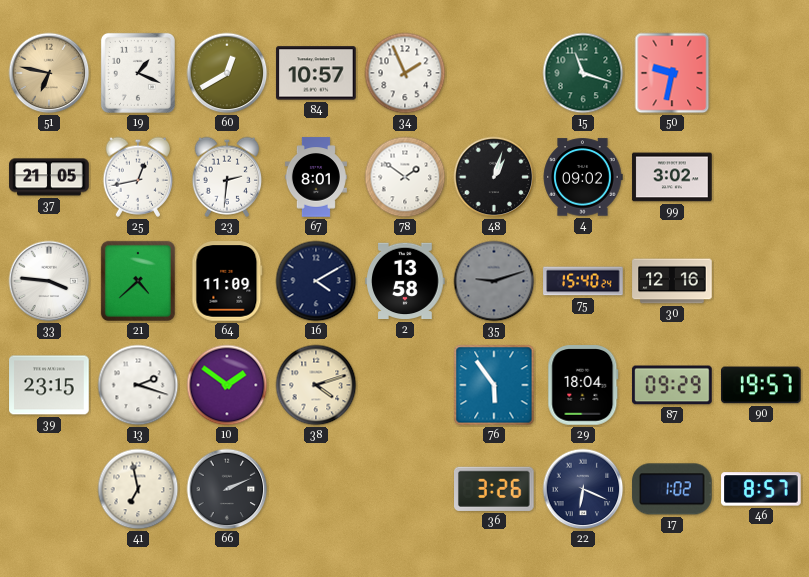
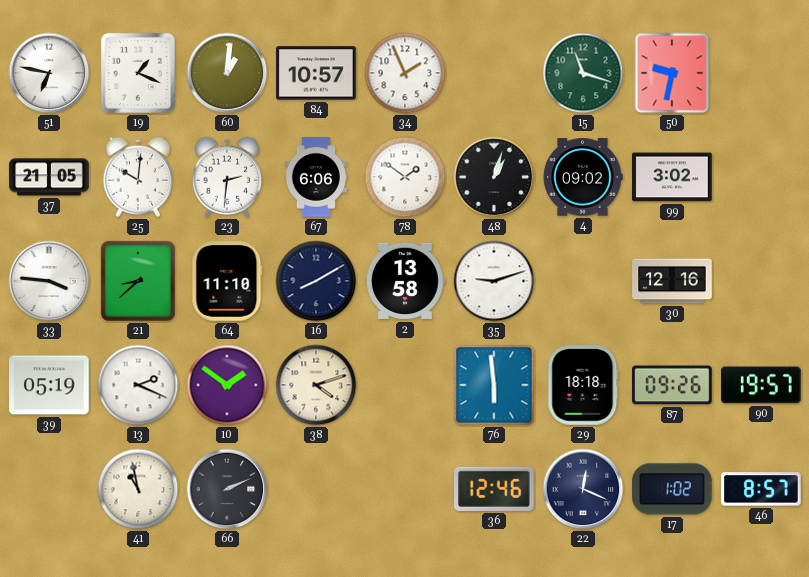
51 dial: champagne -> white
60: 12:40 -> 1:01
25: 12:43 -> 10:01
67: 8:01 -> 6:06
21: 4:38 -> 8:38
64: 11:09 -> 11:10
16: 4:10 -> 8:10
35 dial: grey -> white
75: 15:40 -> none
39: 23:15 -> 05:19
13: 2:18 -> 2:19
76: 5:54 -> 5:59
29: 18:04 -> 18:18
87: 09:29 -> 09:26
41: 6:58 -> 10:58
36: 3:26 -> 12:46
22: 6:19 -> 12:19
